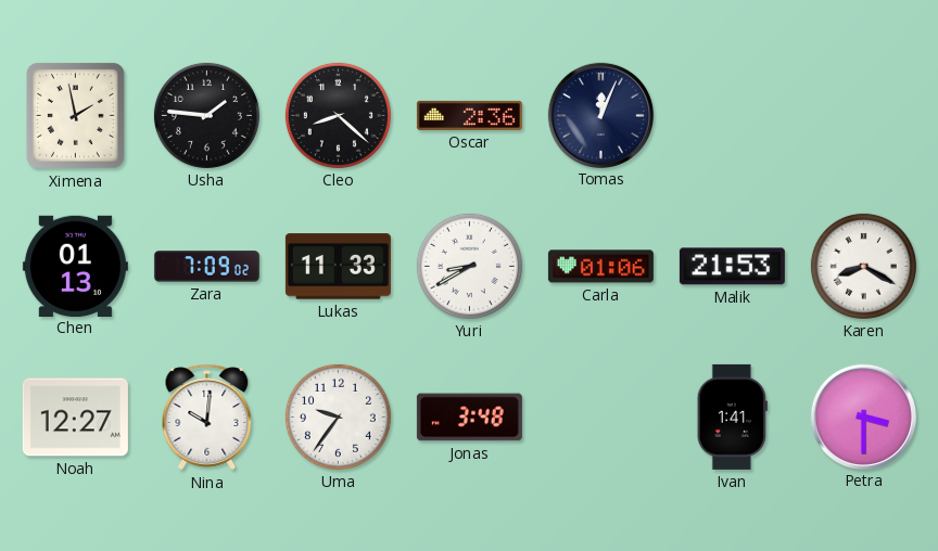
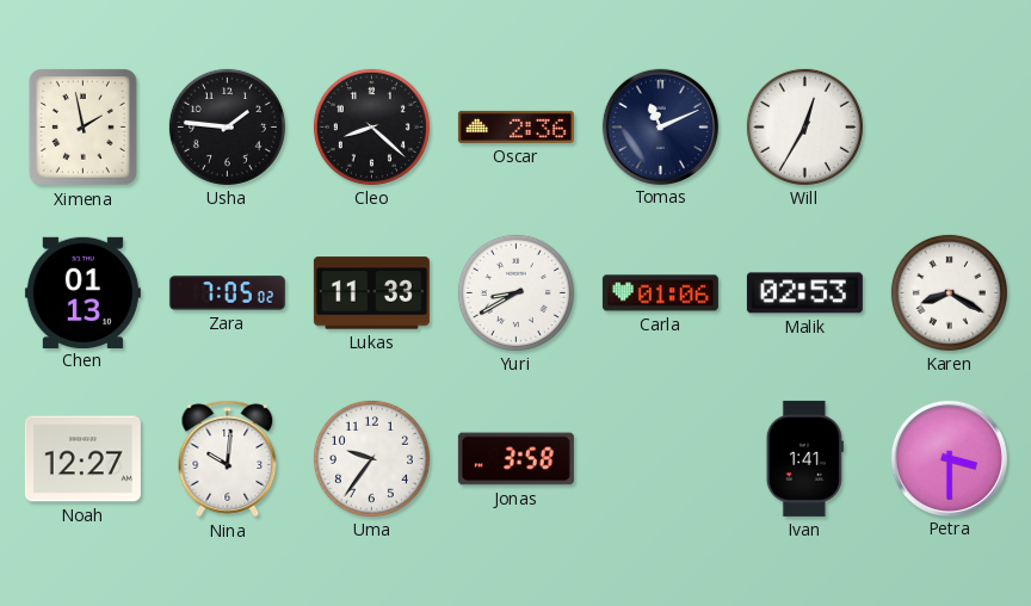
Tomas: 12:04 -> 11:11
Will: none -> 12:35
Zara: 7:09 -> 7:05
Malik: 21:53 -> 02:53
Jonas: 3:48 -> 3:58
